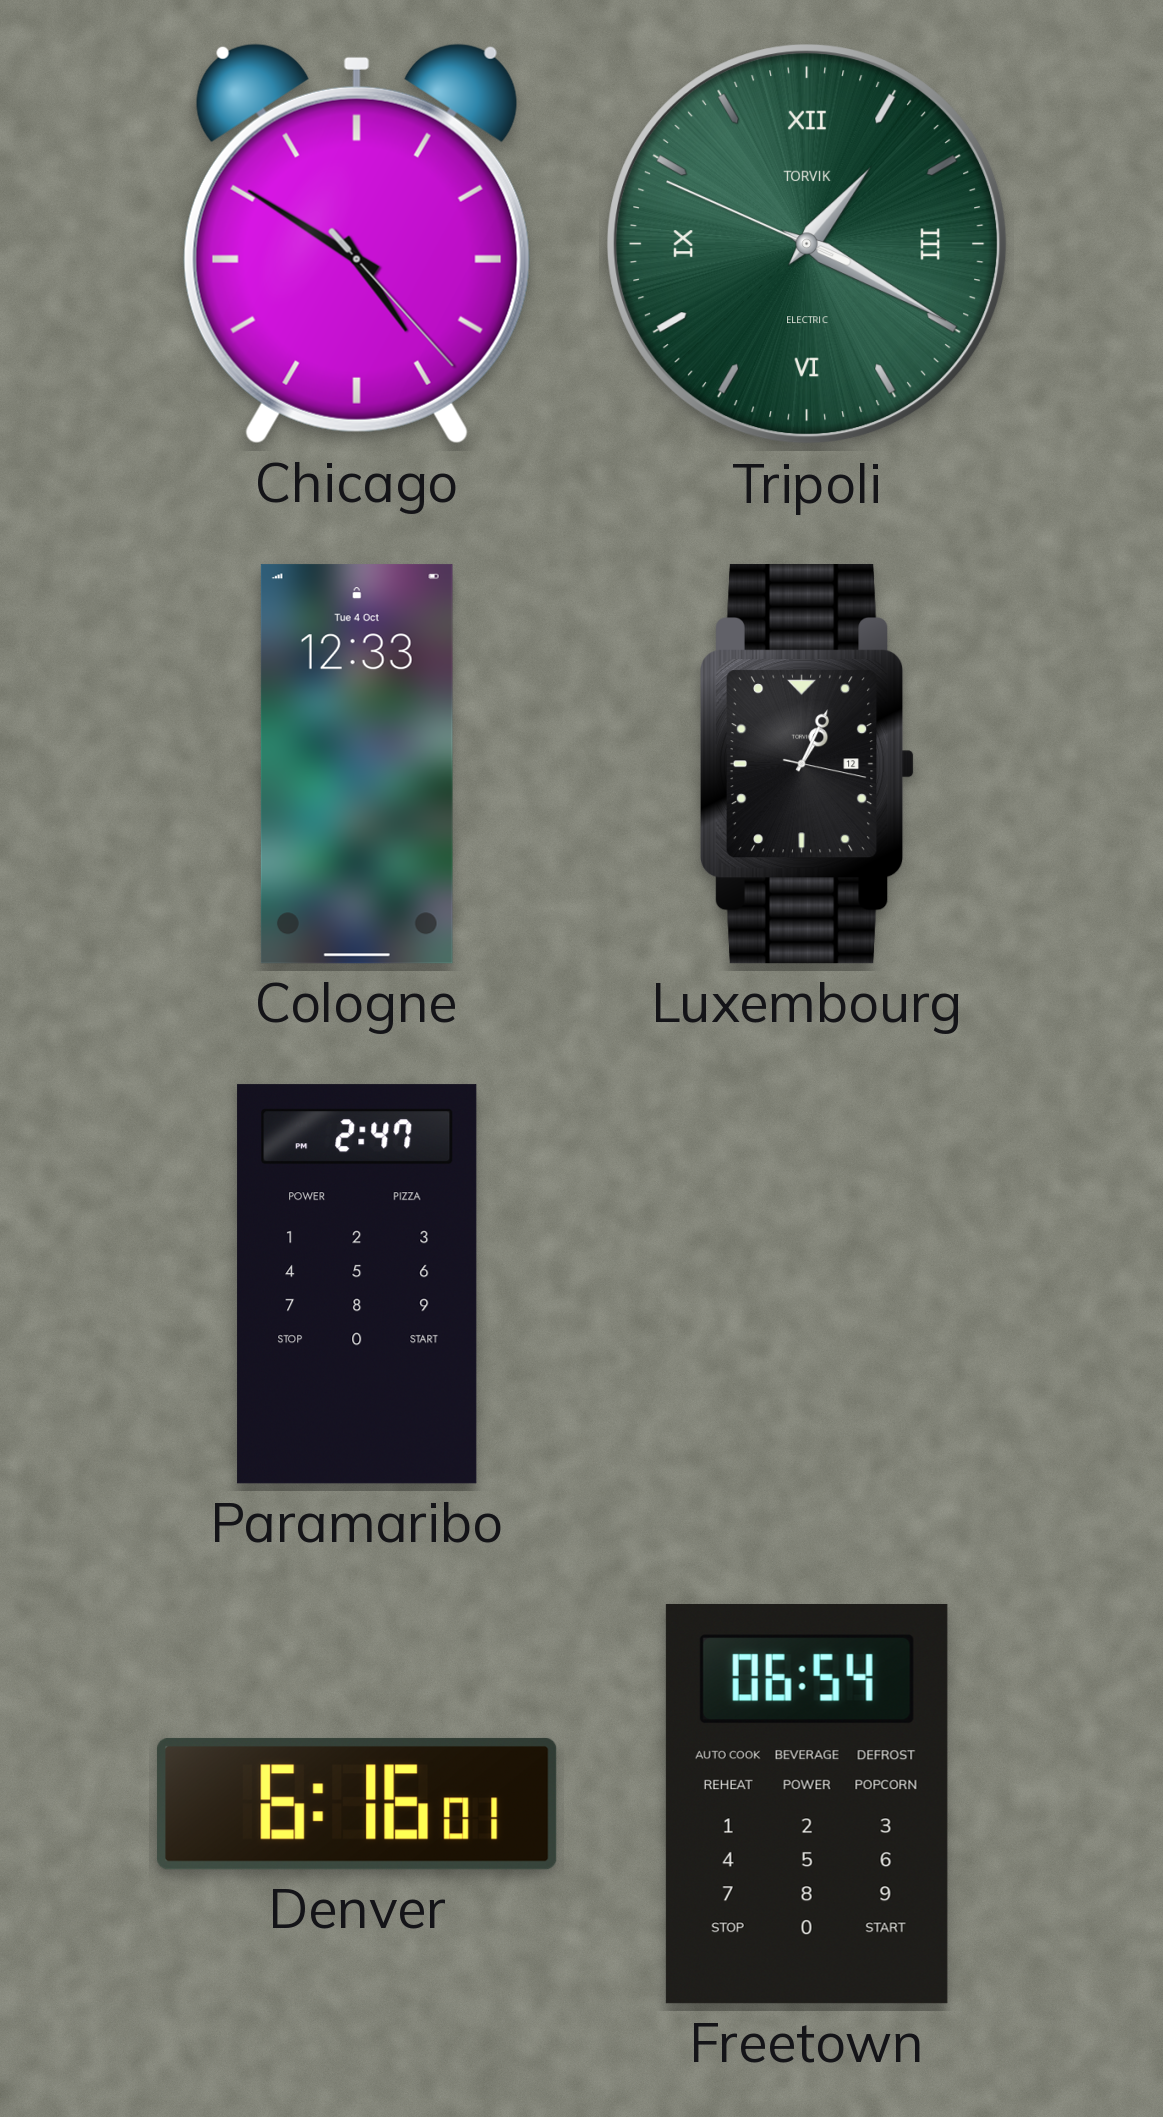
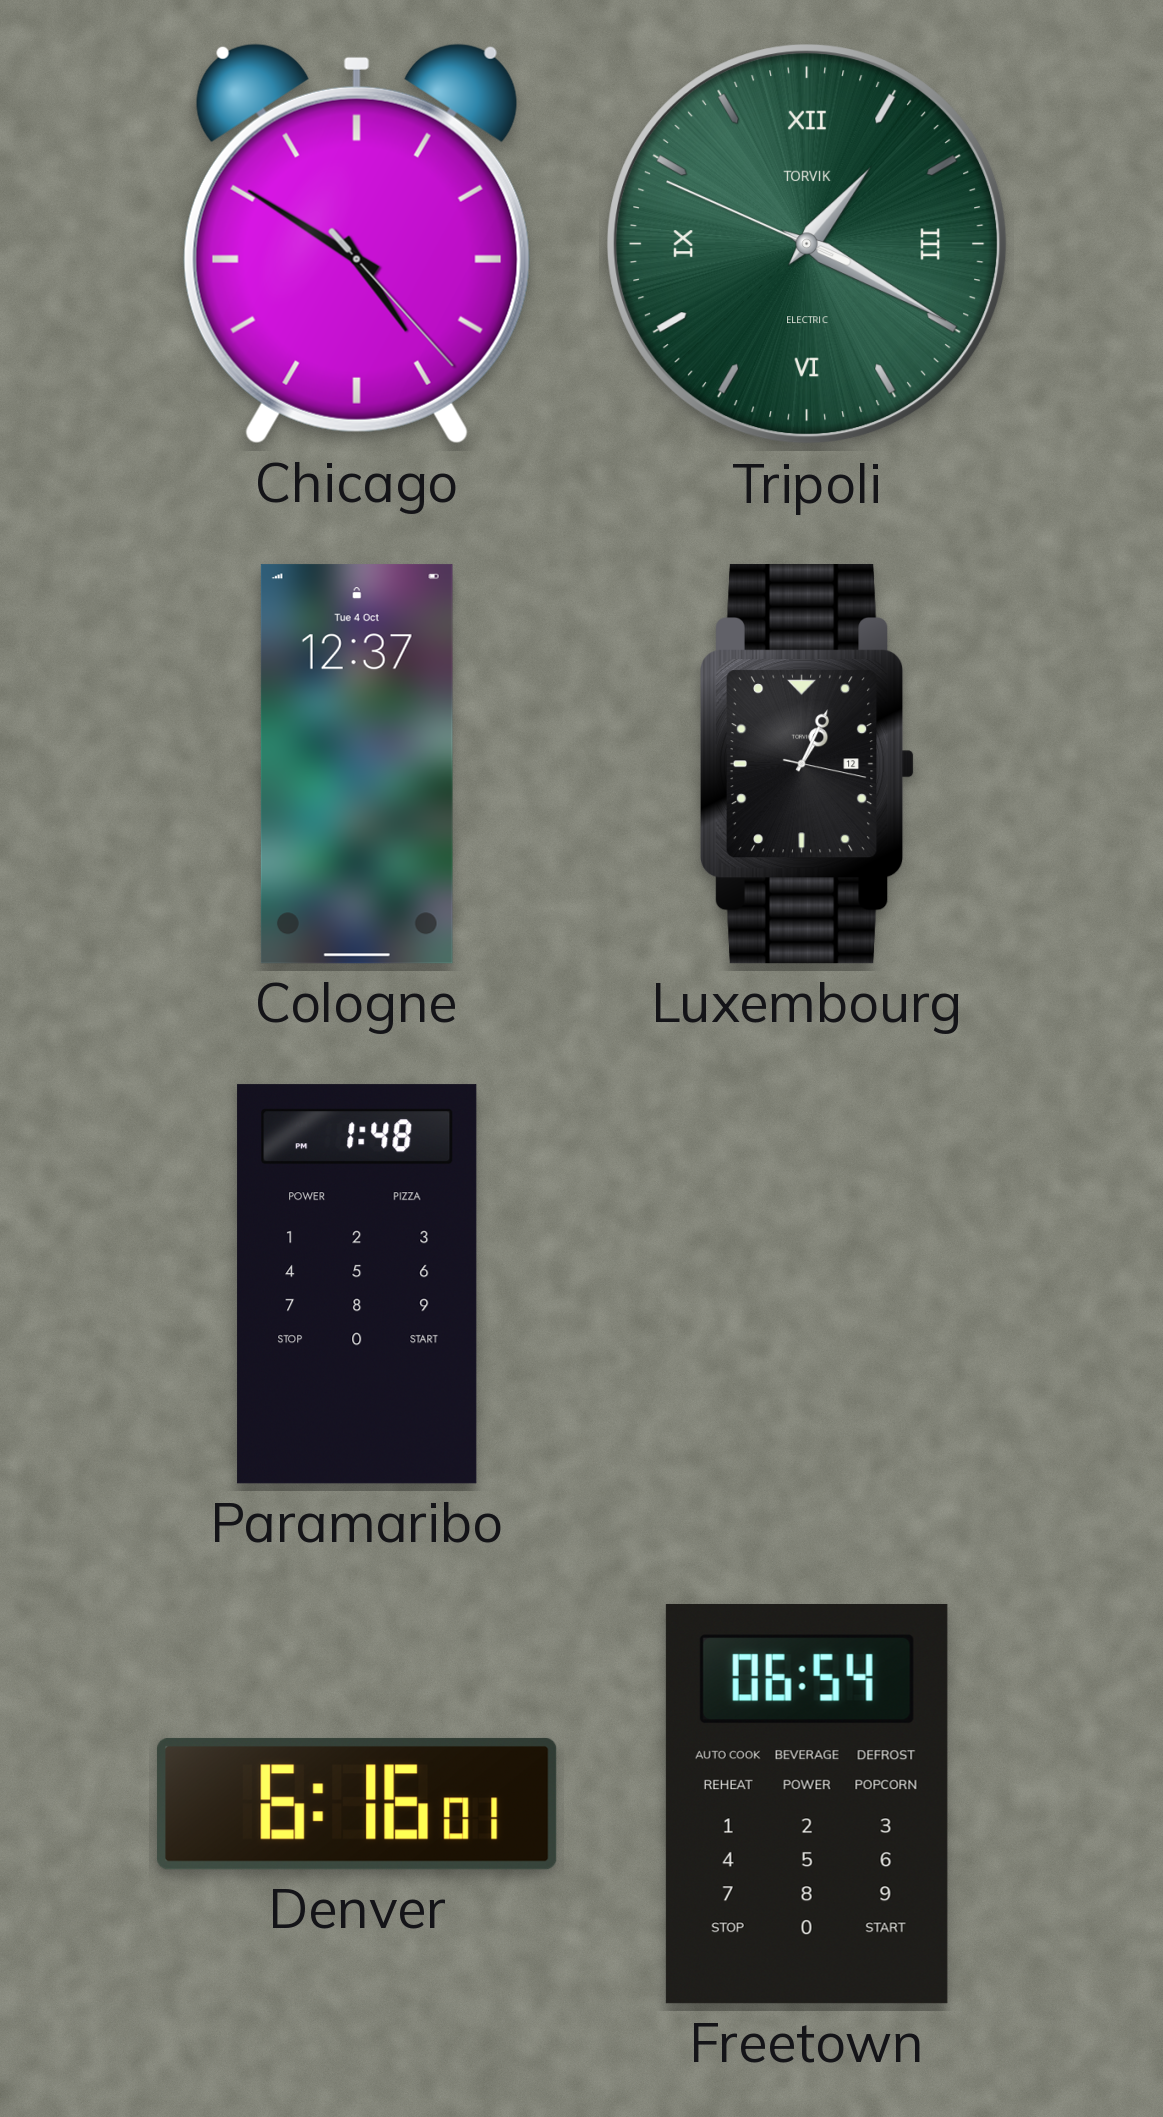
Cologne: 12:33 -> 12:37
Paramaribo: 2:47 -> 1:48
